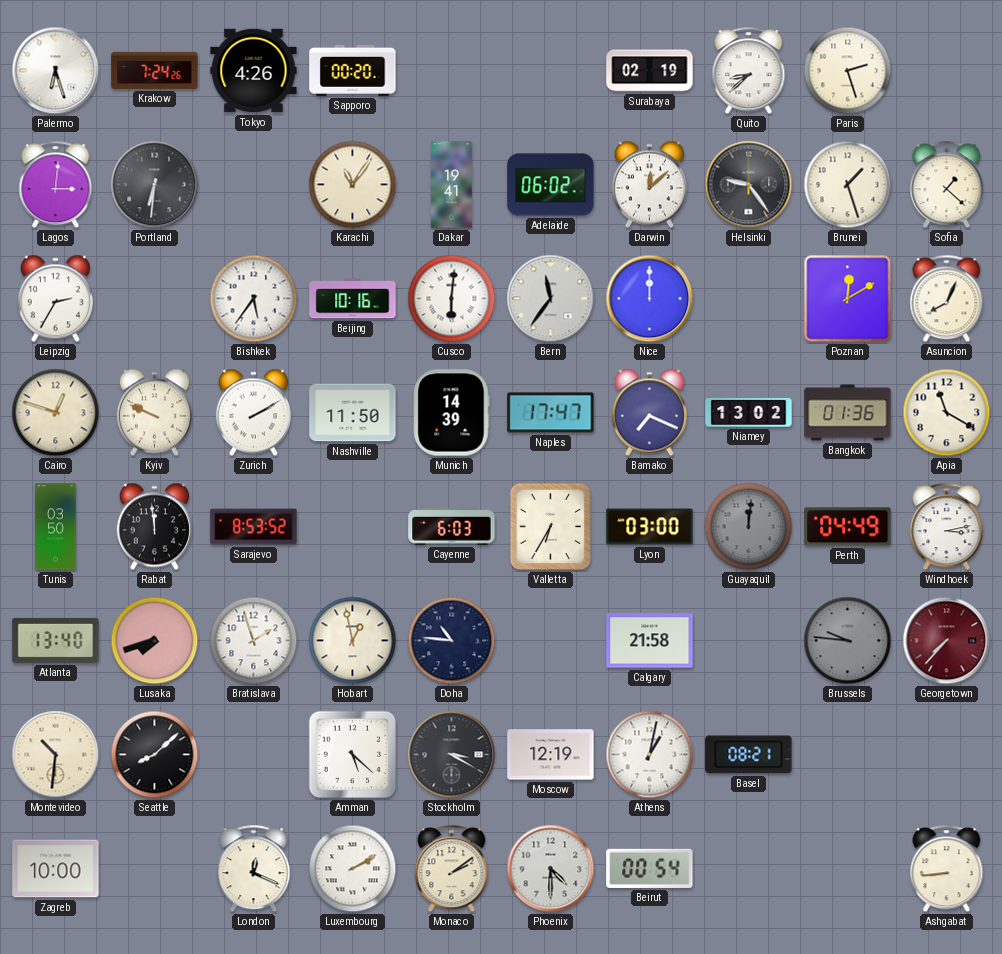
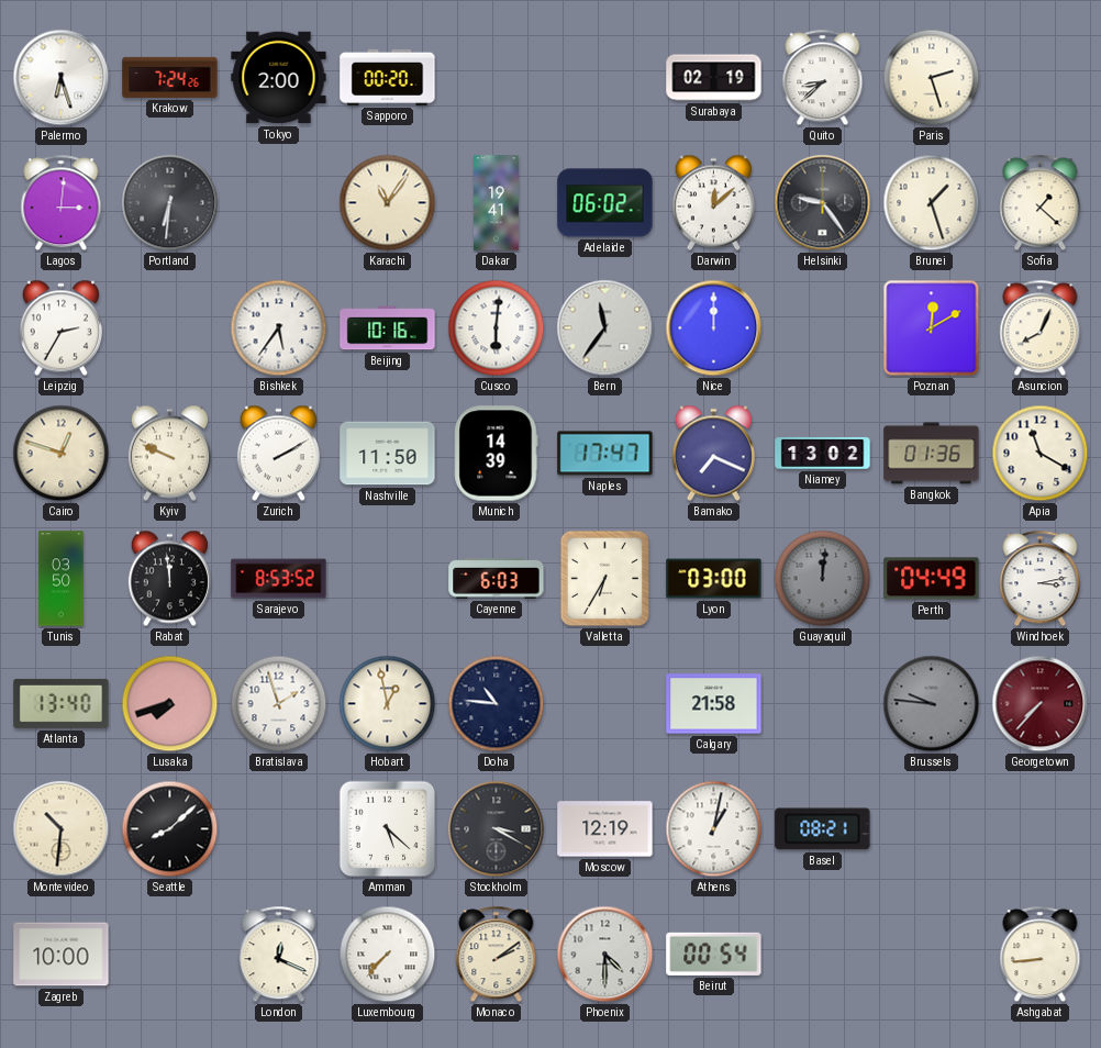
Tokyo: 4:26 -> 2:00
Luxembourg: 2:10 -> 7:37
